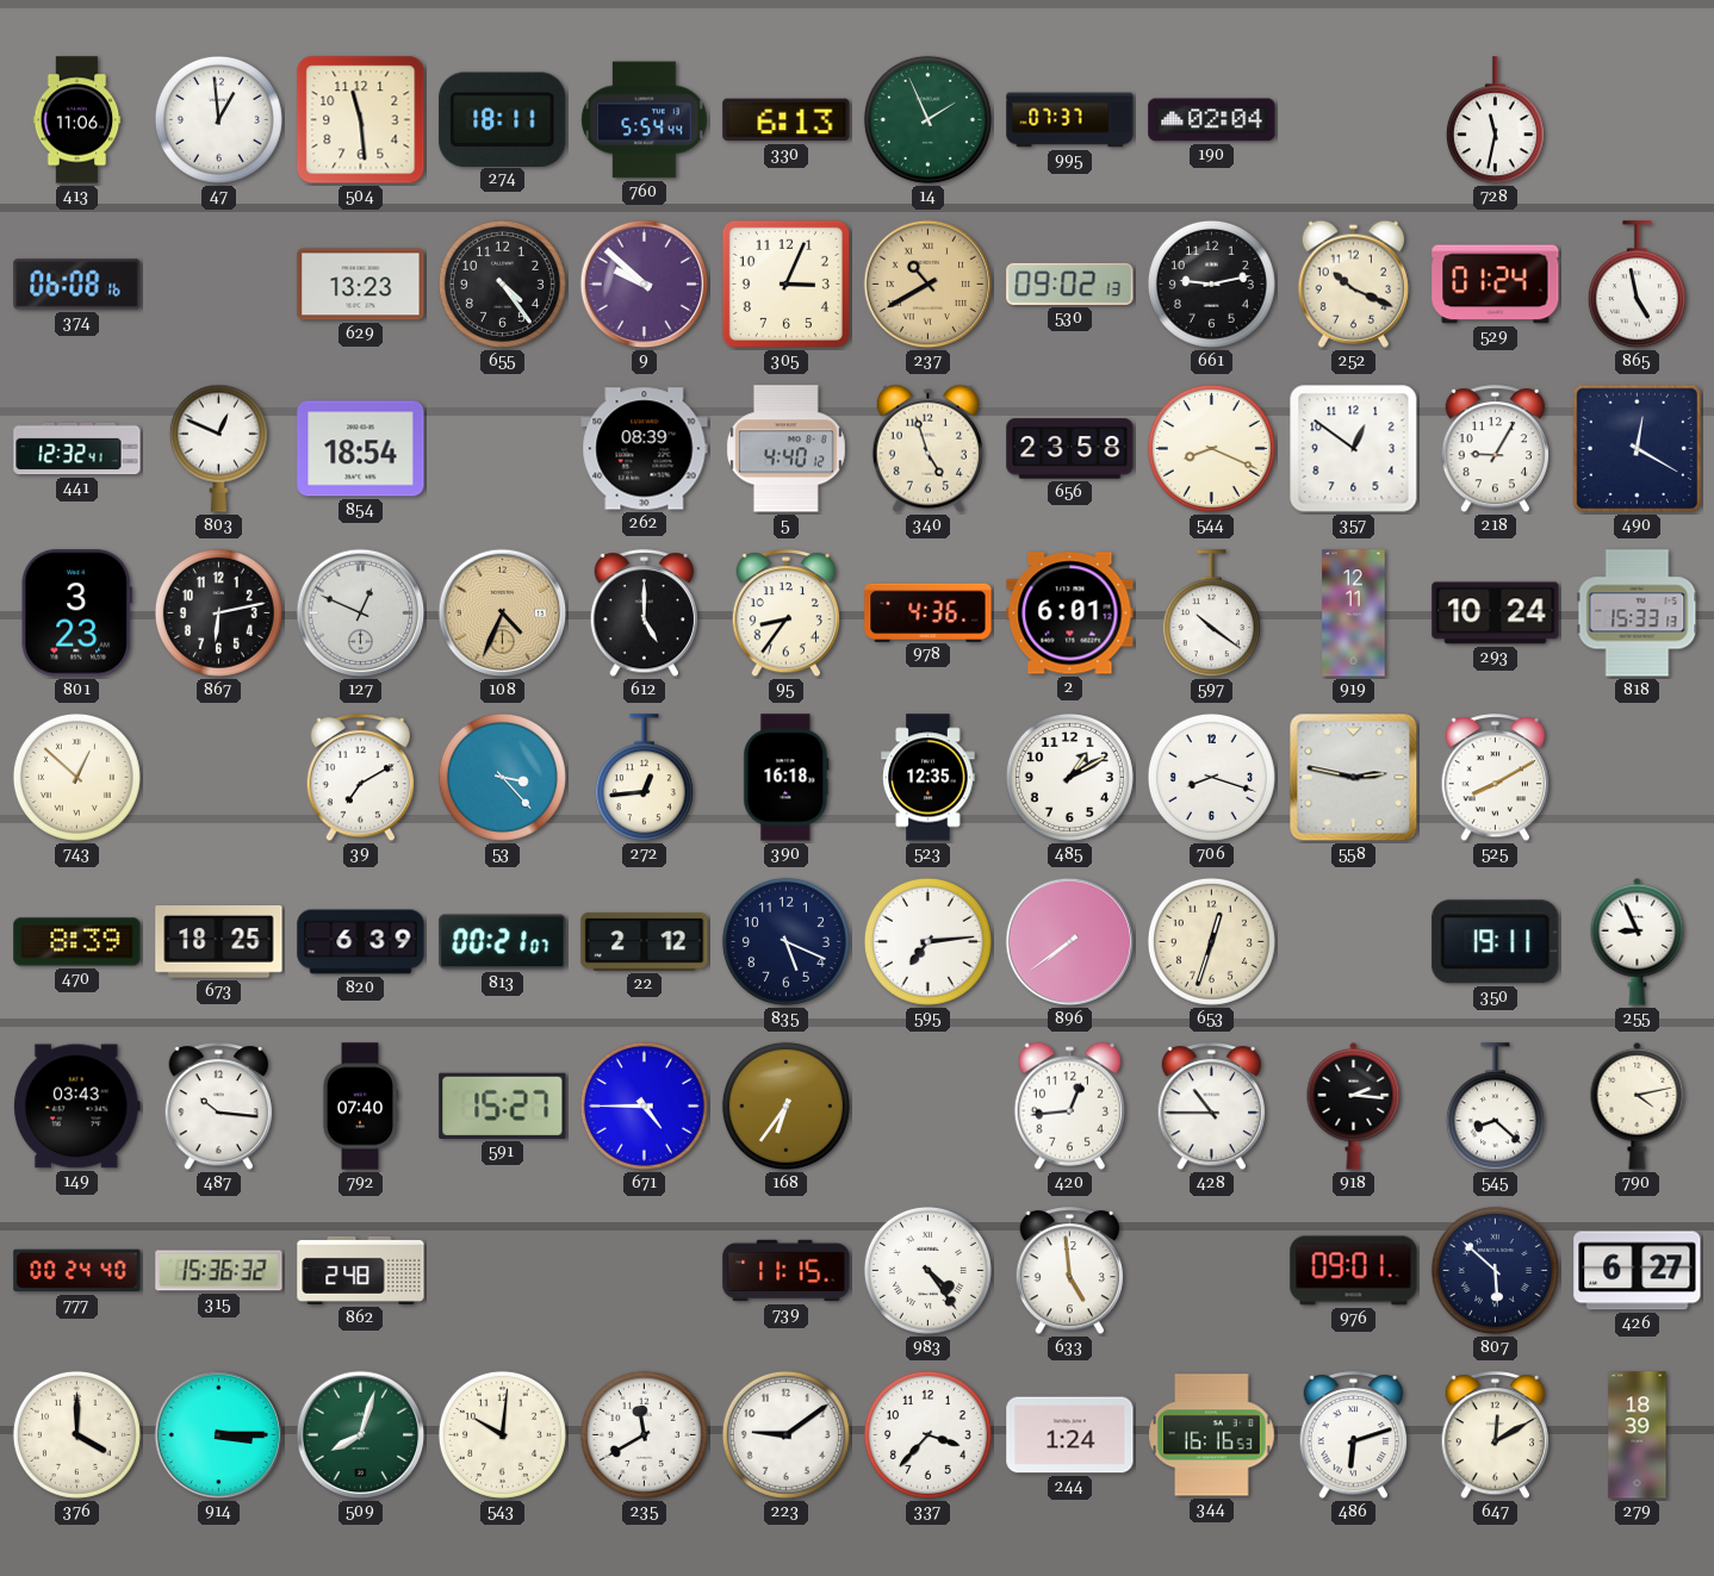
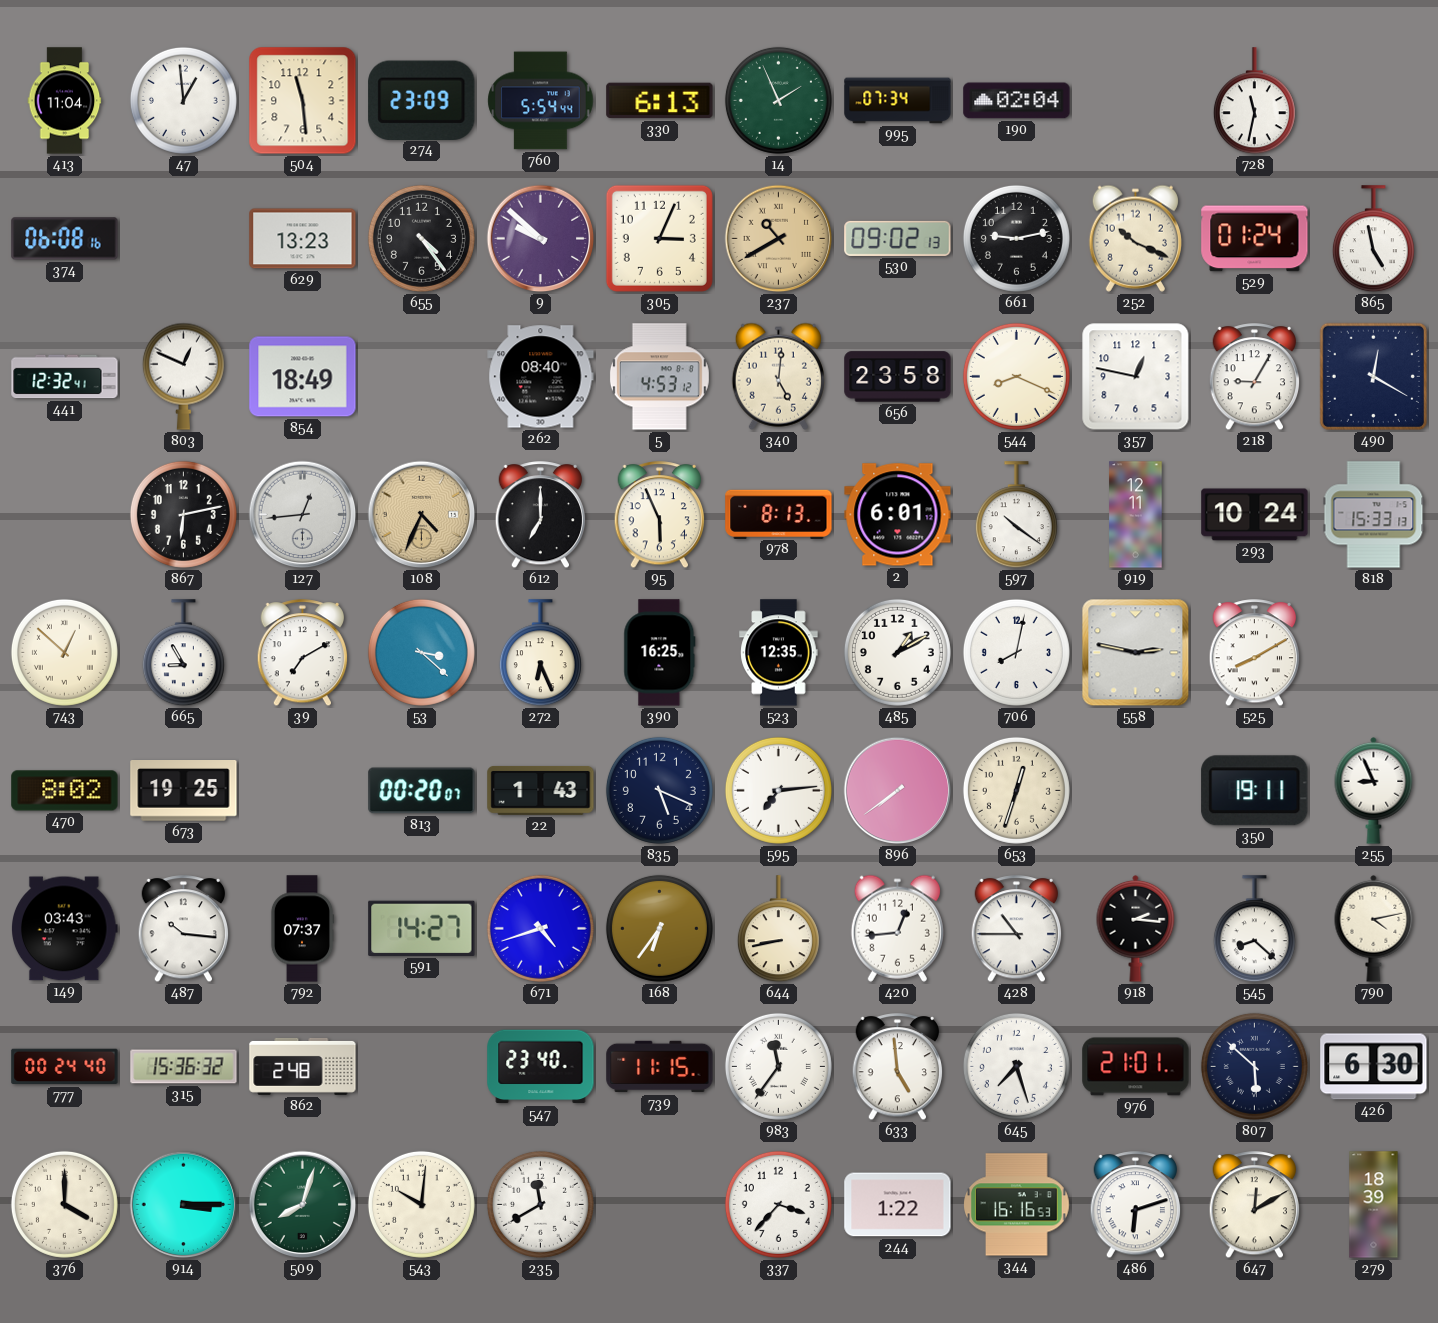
413: 11:06 -> 11:04
274: 18:11 -> 23:09
995: 07:37 -> 07:34
854: 18:54 -> 18:49
262: 08:39 -> 08:40
5: 4:40 -> 4:53
340: 4:57 -> 5:01
357: 12:51 -> 12:47
801: 3:23 -> none
127: 12:49 -> 12:44
612: 5:00 -> 7:00
95: 8:36 -> 5:56
978: 4:36 -> 8:13
665: none -> 8:55
53: 3:23 -> 3:22
272: 12:44 -> 6:26
390: 16:18 -> 16:25
706: 8:18 -> 8:02
470: 8:39 -> 8:02
673: 18:25 -> 19:25
820: 6:39 -> none
813: 00:21 -> 00:20
22: 2:12 -> 1:43
792: 07:40 -> 07:37
591: 15:27 -> 14:27
671: 4:45 -> 4:42
644: none -> 8:43
547: none -> 23:40
983: 4:24 -> 11:36
645: none -> 7:27
976: 09:01 -> 21:01
426: 6:27 -> 6:30
223: 9:09 -> none
244: 1:24 -> 1:22
